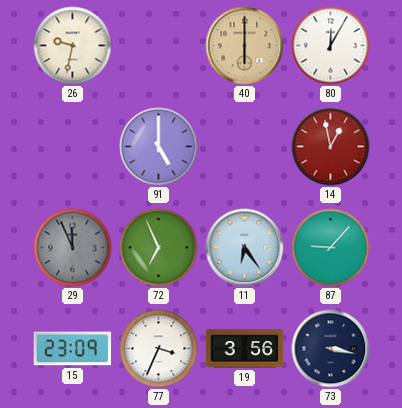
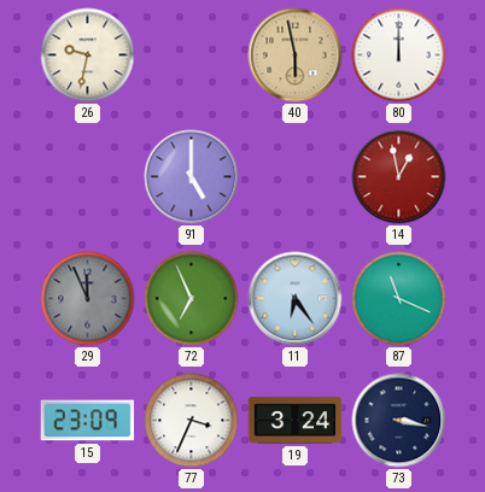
40: 6:00 -> 5:58
80: 12:05 -> 12:00
87: 9:07 -> 11:19
19: 3:56 -> 3:24
